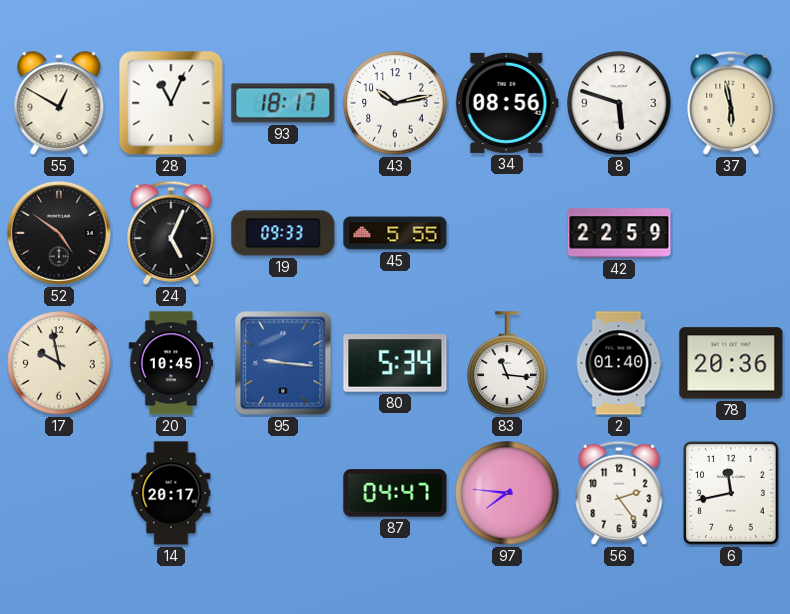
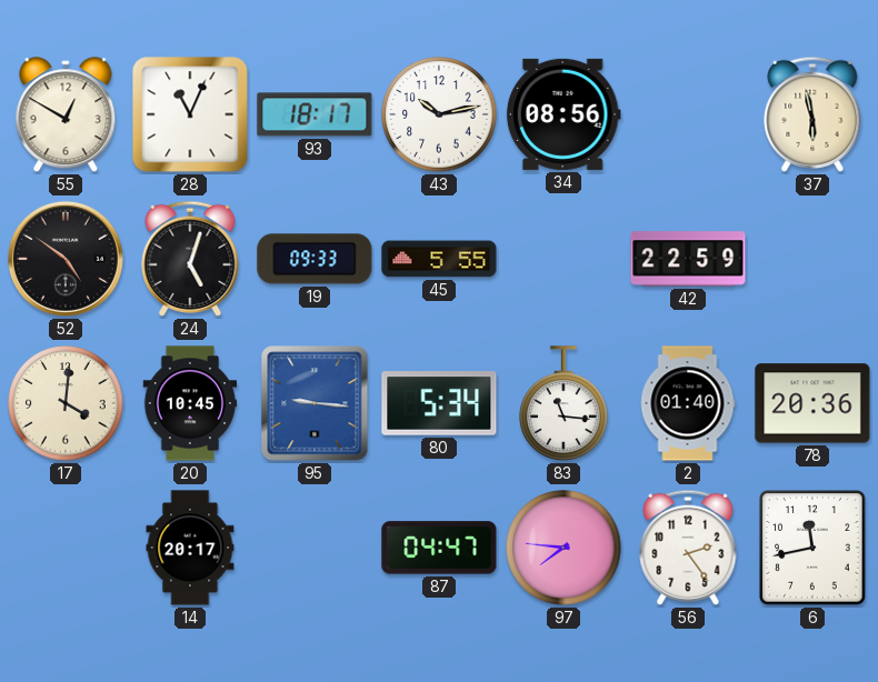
8: 5:48 -> none
24: 5:04 -> 5:03
17: 9:58 -> 4:01
